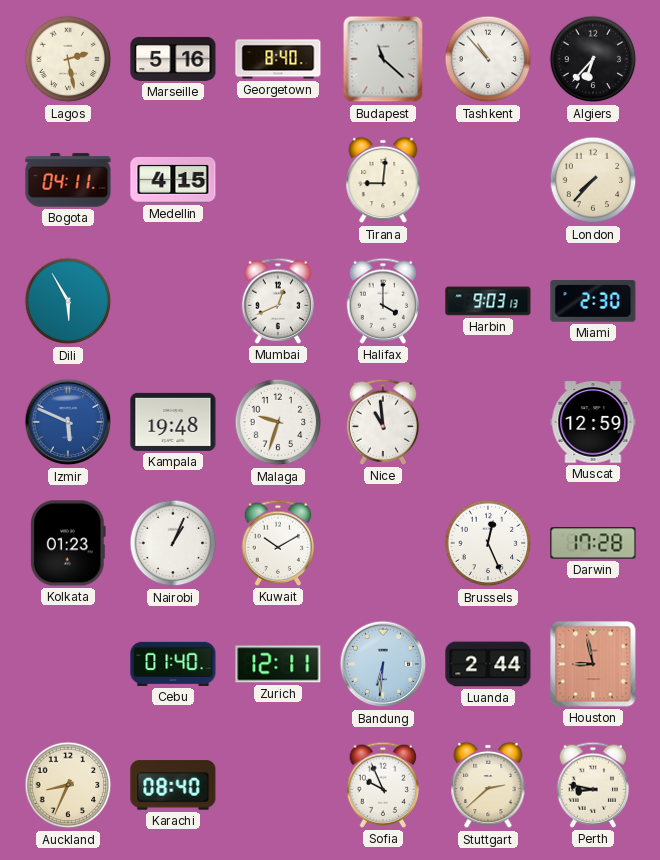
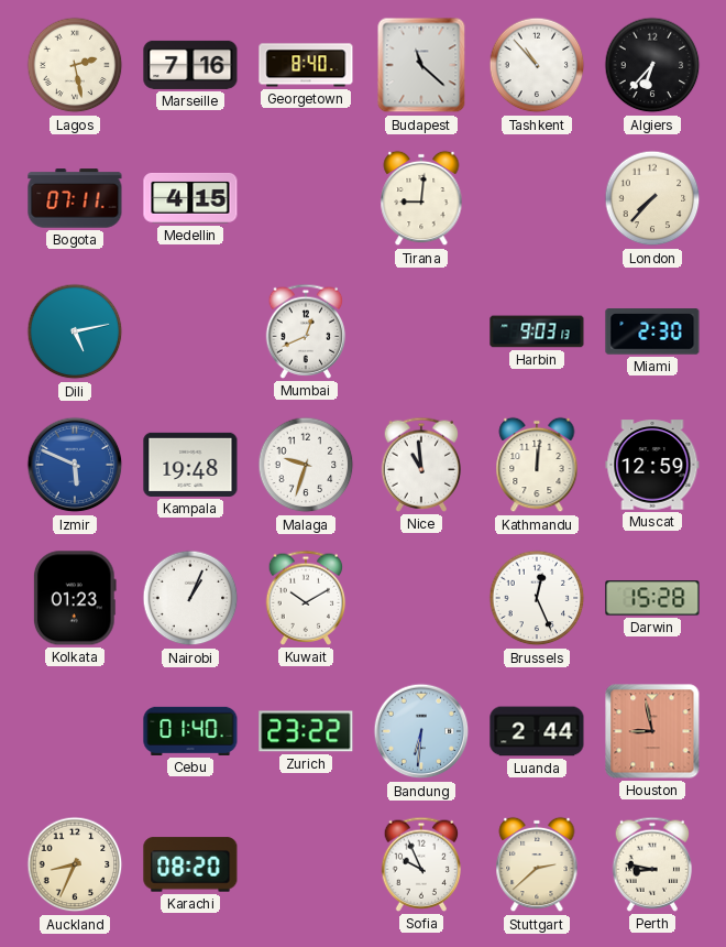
Marseille: 5:16 -> 7:16
Bogota: 04:11 -> 07:11
Dili: 5:55 -> 5:13
Halifax: 4:00 -> none
Kathmandu: none -> 12:01
Darwin: 17:28 -> 15:28
Zurich: 12:11 -> 23:22
Karachi: 08:40 -> 08:20
